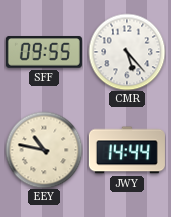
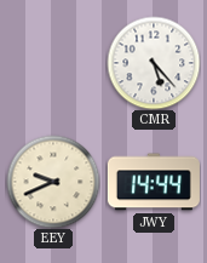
SFF: 09:55 -> none
EEY: 10:47 -> 9:41
